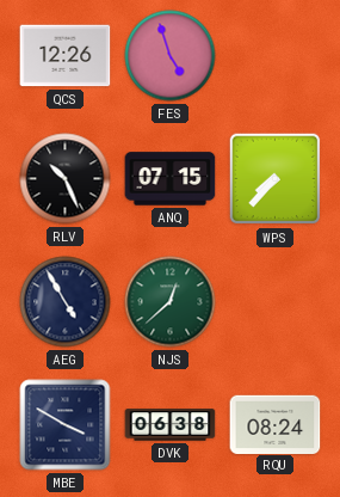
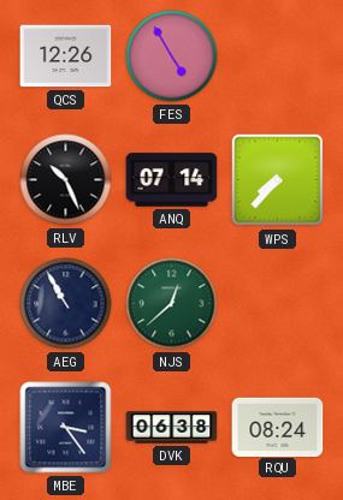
FES: 4:57 -> 4:55
ANQ: 07:15 -> 07:14
AEG: 4:55 -> 10:55
MBE: 3:50 -> 3:24
